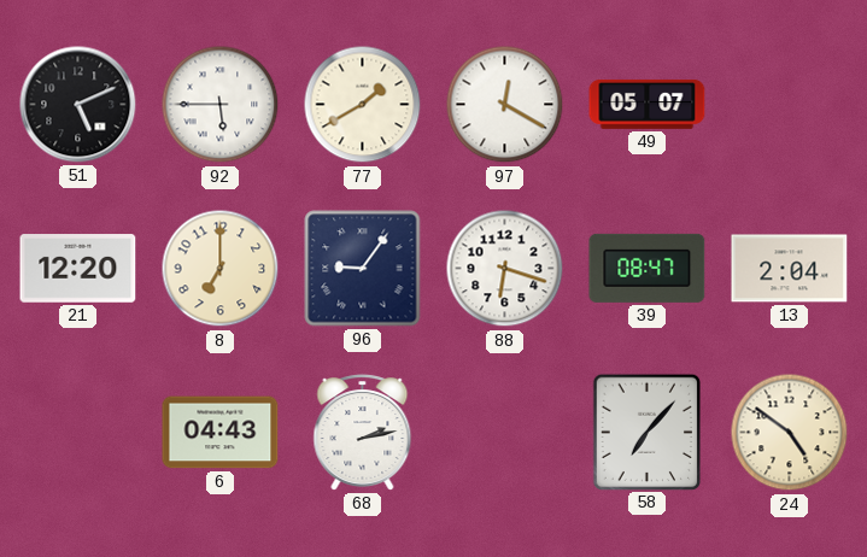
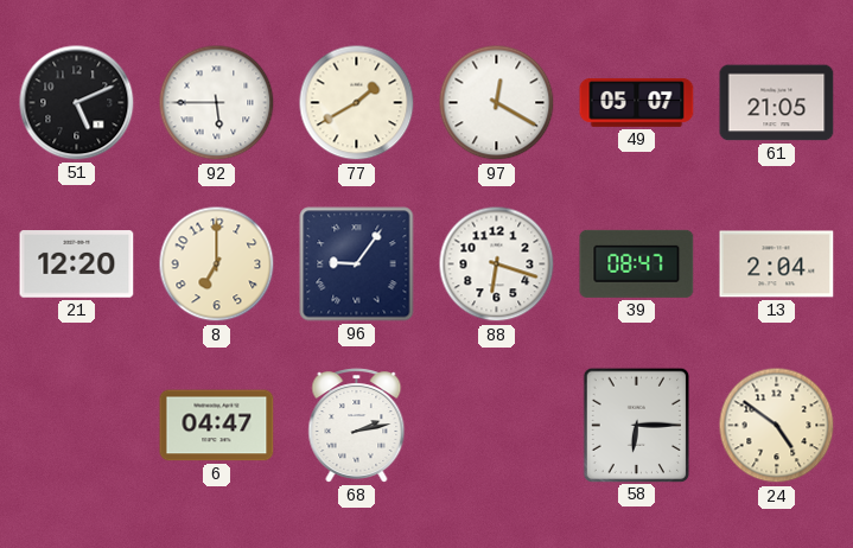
61: none -> 21:05
6: 04:43 -> 04:47
58: 7:07 -> 6:15
